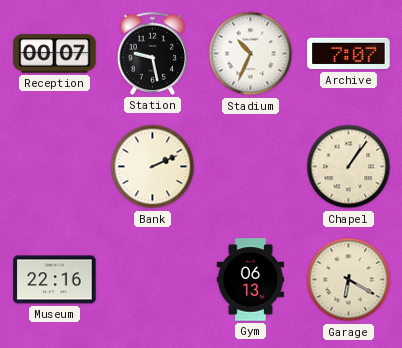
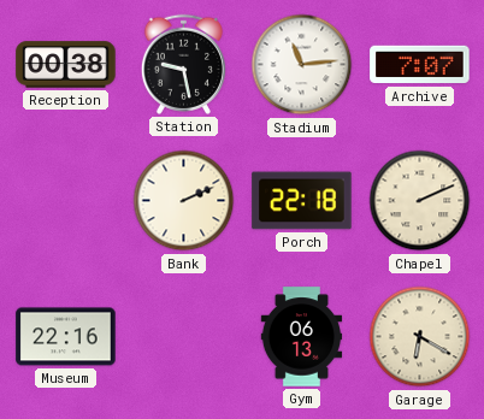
Reception: 00:07 -> 00:38
Stadium: 10:34 -> 11:14
Porch: none -> 22:18
Chapel: 1:06 -> 2:11
